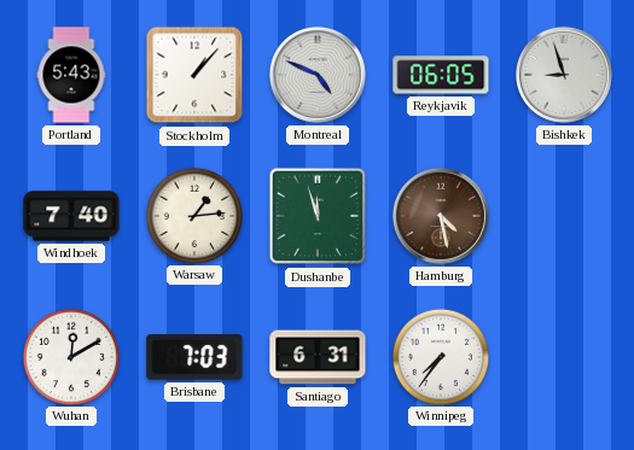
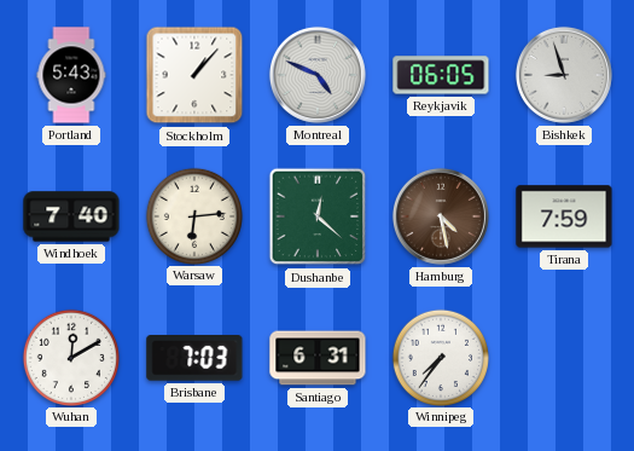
Warsaw: 1:14 -> 6:14
Dushanbe: 11:57 -> 12:22
Tirana: none -> 7:59
